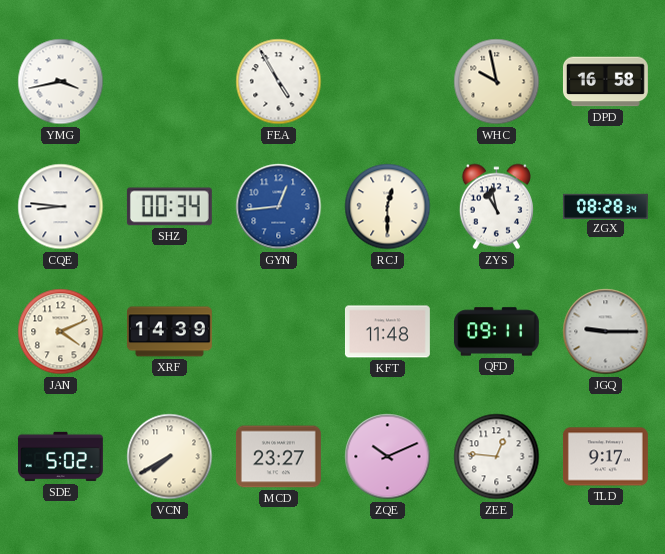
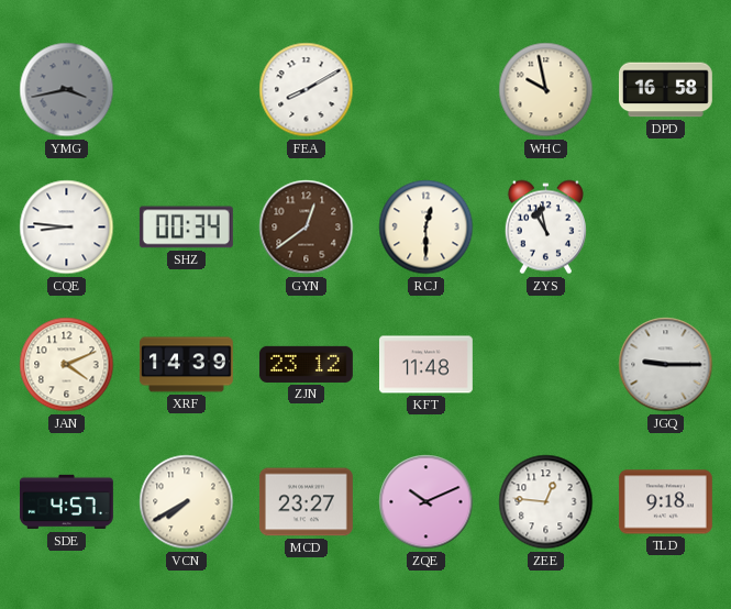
YMG dial: white -> grey
FEA: 4:55 -> 8:10
GYN: 12:44 -> 12:39
GYN dial: blue -> brown
ZGX: 08:28 -> none
ZJN: none -> 23:12
QFD: 09:11 -> none
SDE: 5:02 -> 4:57
TLD: 9:17 -> 9:18
